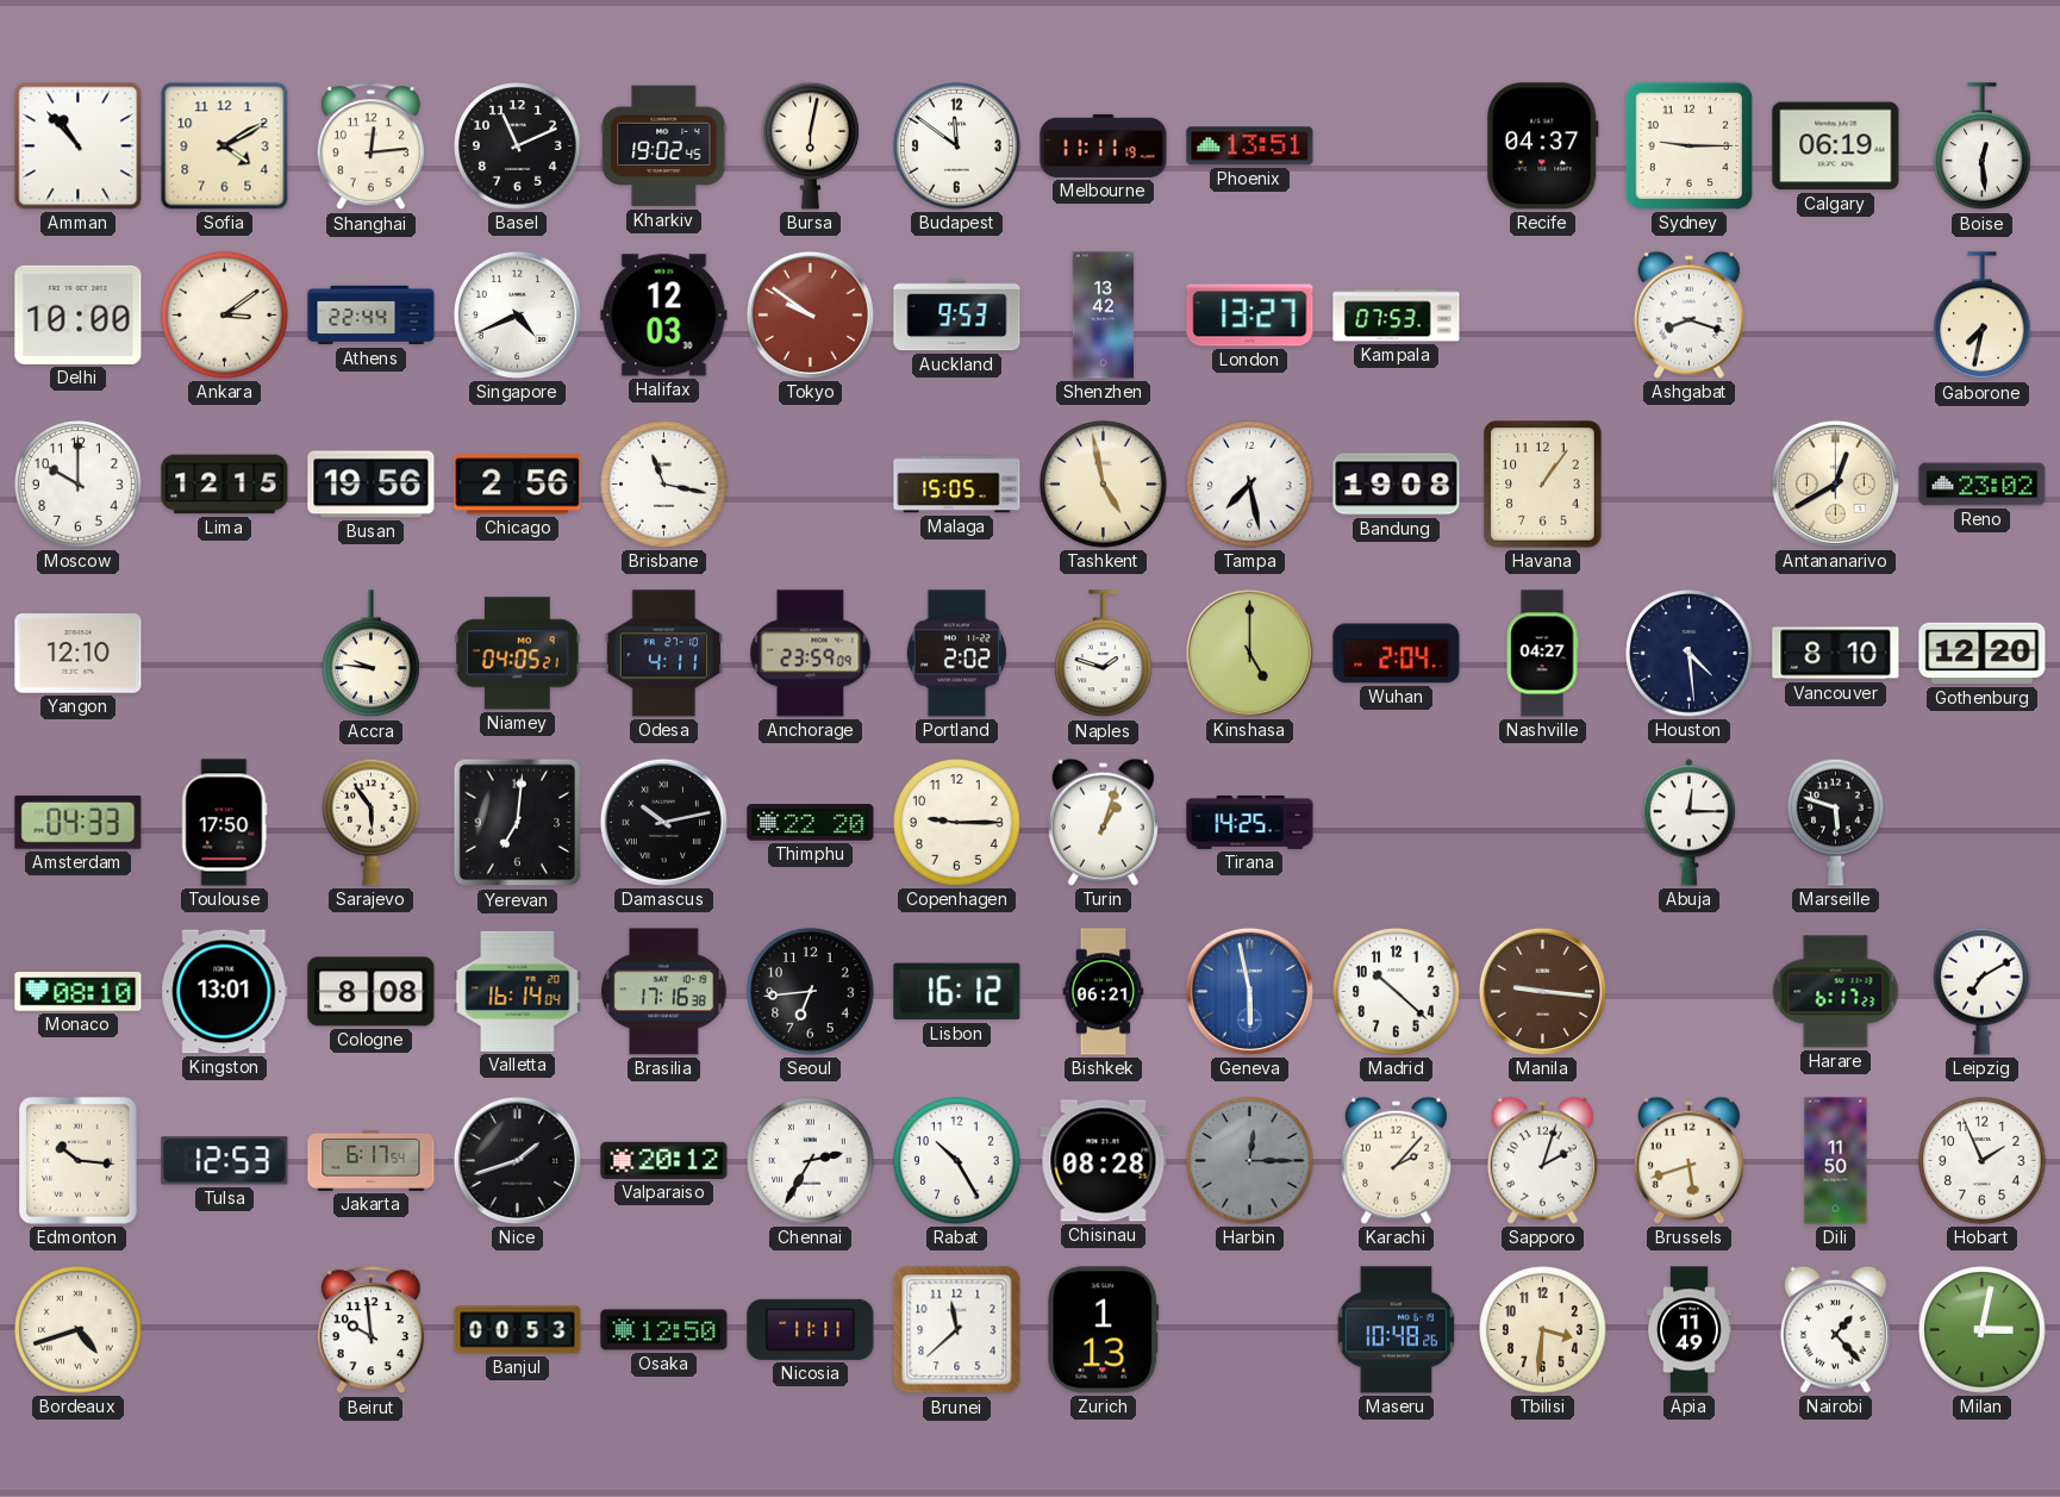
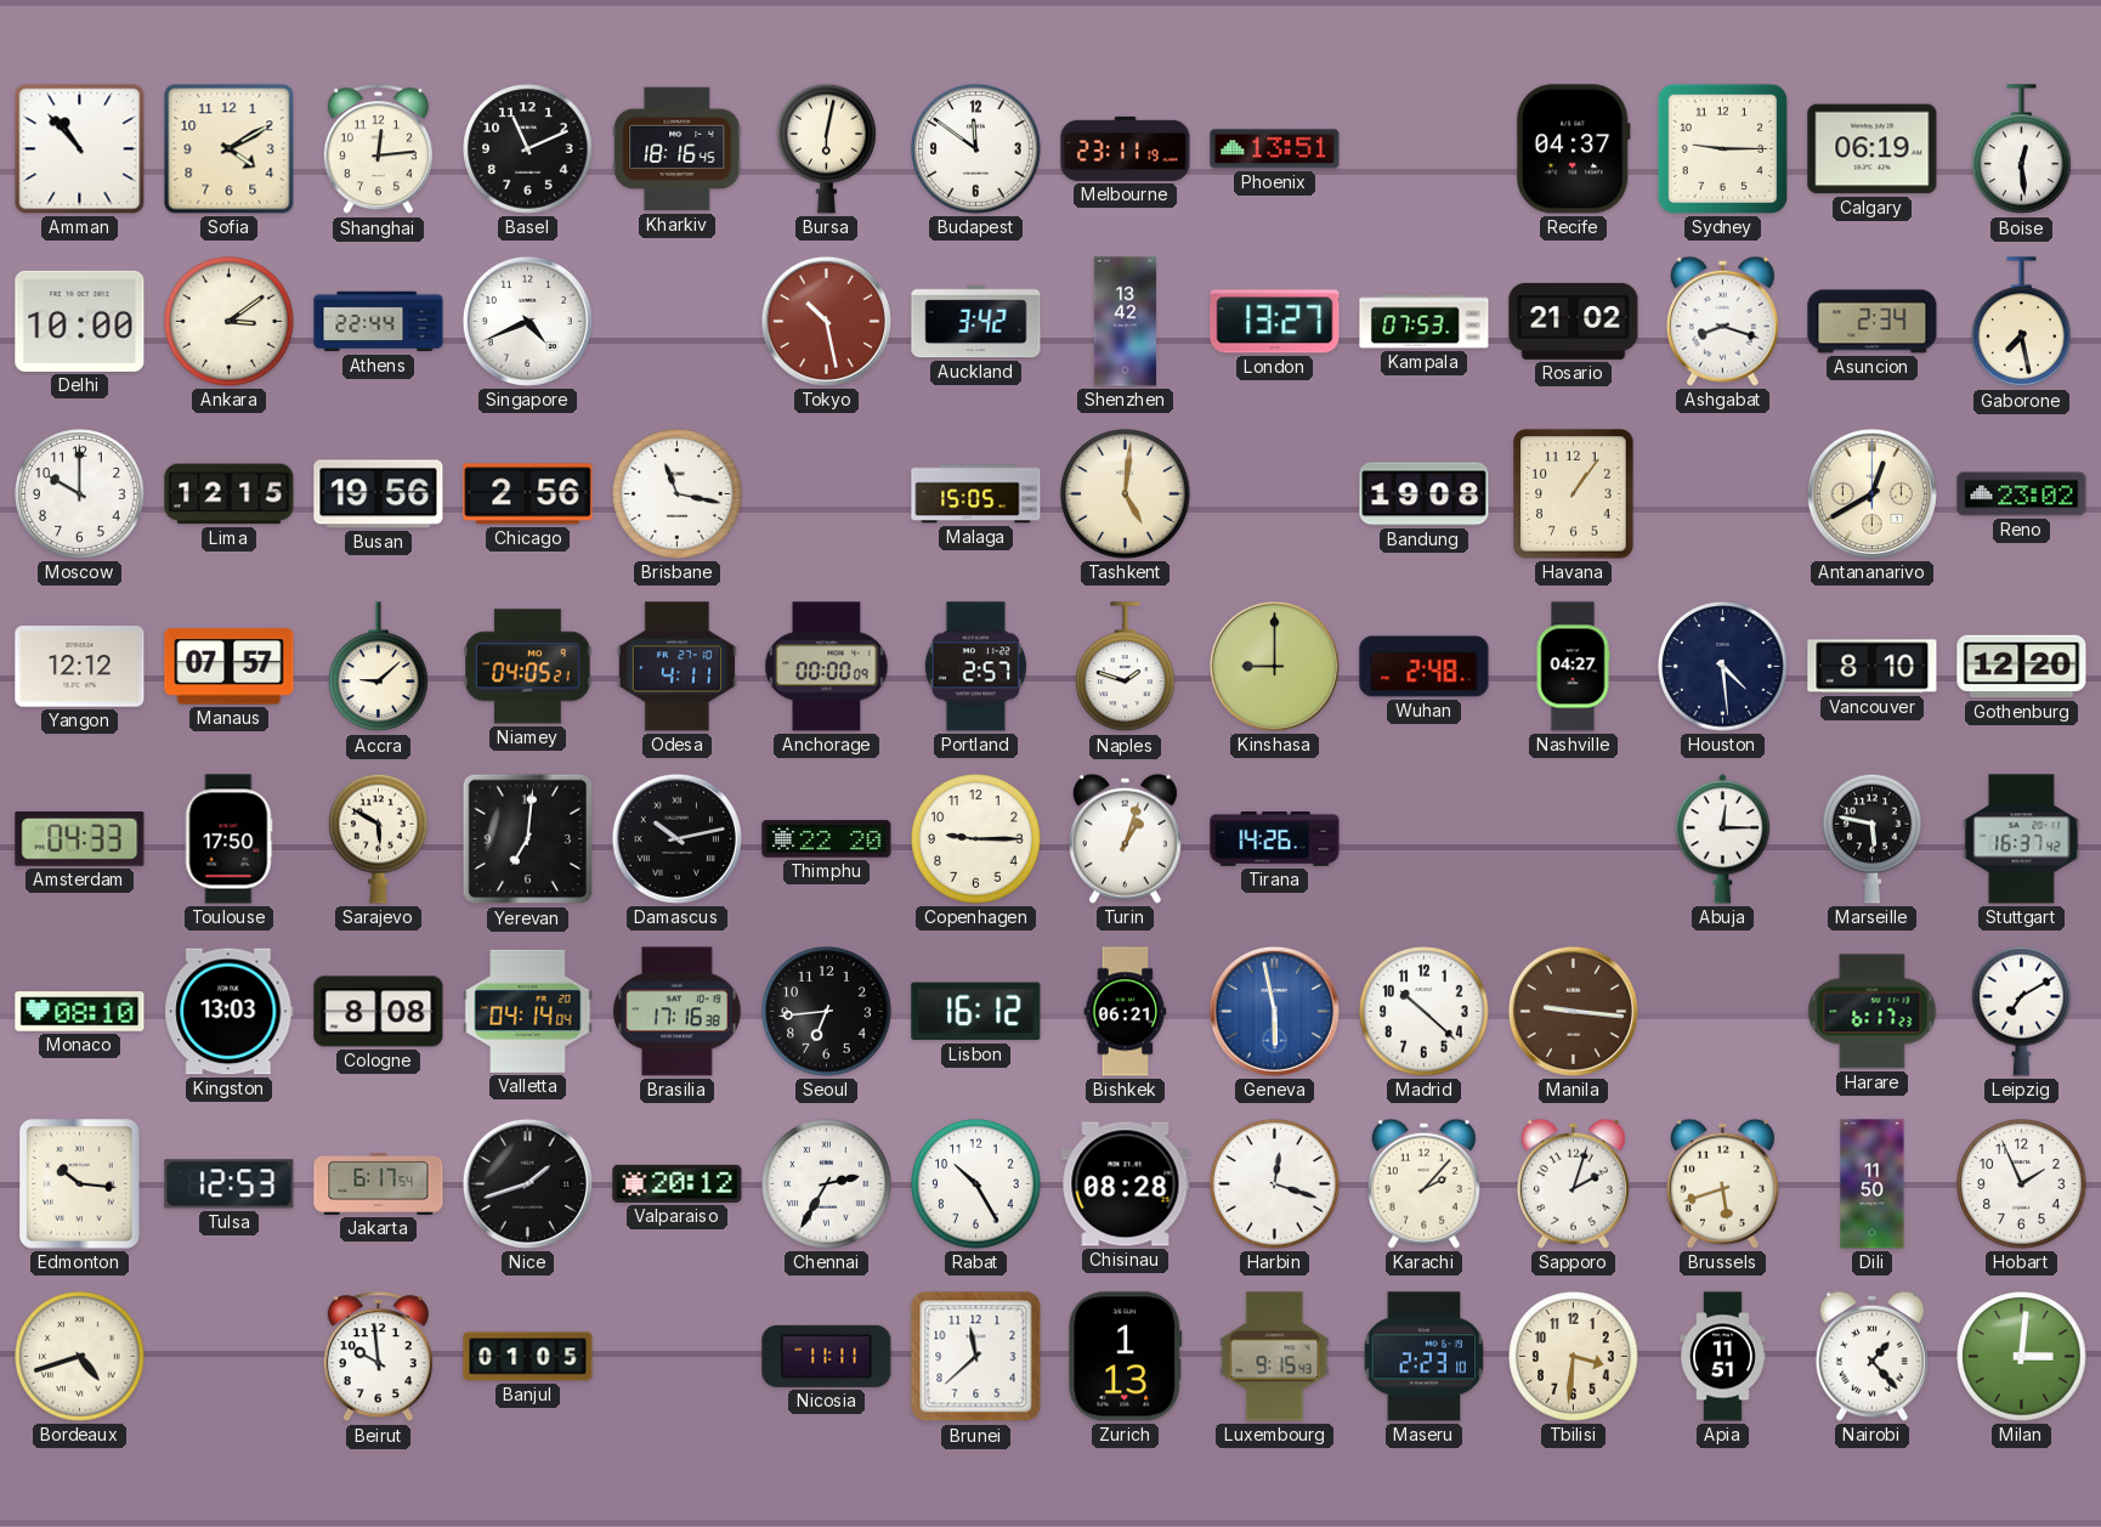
Kharkiv: 19:02 -> 18:16
Melbourne: 11:11 -> 23:11
Halifax: 12:03 -> none
Tokyo: 9:51 -> 10:28
Auckland: 9:53 -> 3:42
Rosario: none -> 21:02
Asuncion: none -> 2:34
Gaborone: 7:32 -> 7:28
Tashkent: 4:58 -> 5:01
Tampa: 7:28 -> none
Yangon: 12:10 -> 12:12
Manaus: none -> 07:57
Accra: 9:46 -> 9:08
Anchorage: 23:59 -> 00:00
Portland: 2:02 -> 2:57
Kinshasa: 5:00 -> 9:00
Wuhan: 2:04 -> 2:48
Sarajevo: 5:54 -> 5:50
Tirana: 14:25 -> 14:26
Marseille: 5:48 -> 5:47
Stuttgart: none -> 16:37
Kingston: 13:01 -> 13:03
Valletta: 16:14 -> 04:14
Harbin: 12:15 -> 12:18
Harbin dial: grey -> white
Banjul: 00:53 -> 01:05
Osaka: 12:50 -> none
Luxembourg: none -> 9:15
Maseru: 10:48 -> 2:23
Apia: 11:49 -> 11:51
Milan: 3:02 -> 3:01
